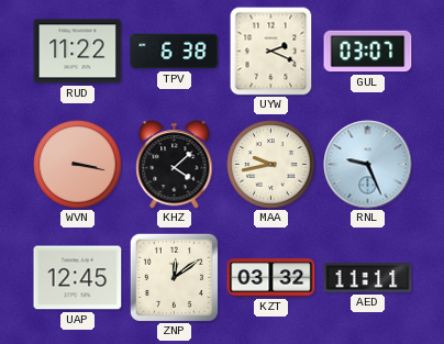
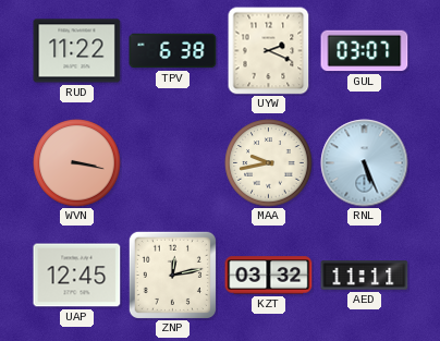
KHZ: 4:08 -> none
RNL: 9:26 -> 5:26
ZNP: 12:09 -> 12:13
